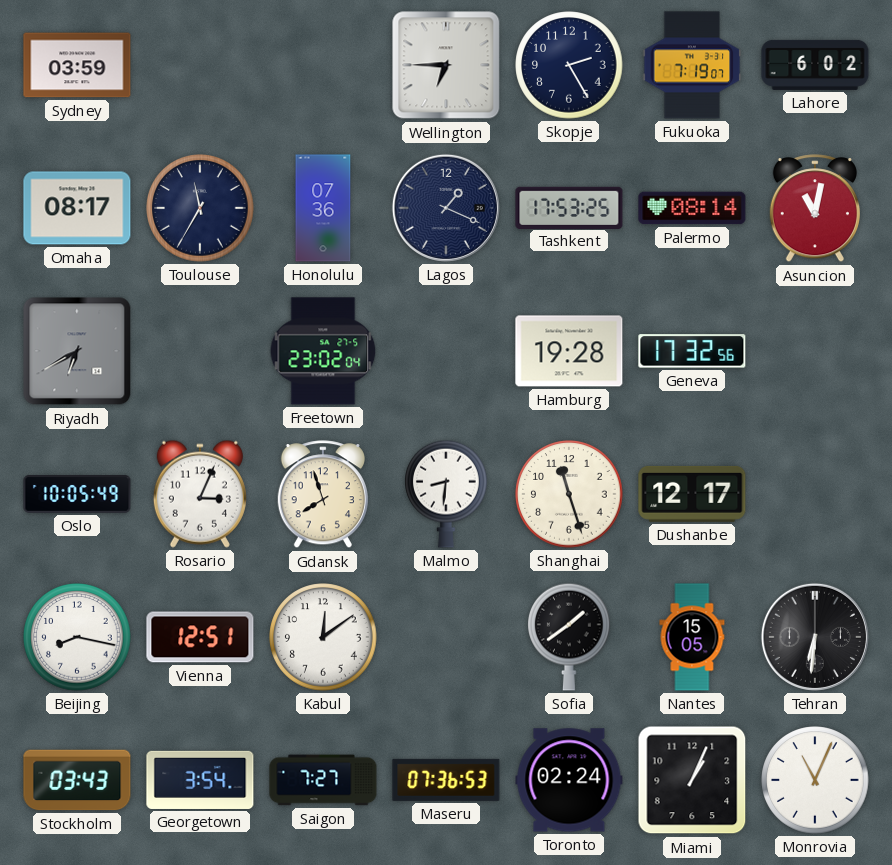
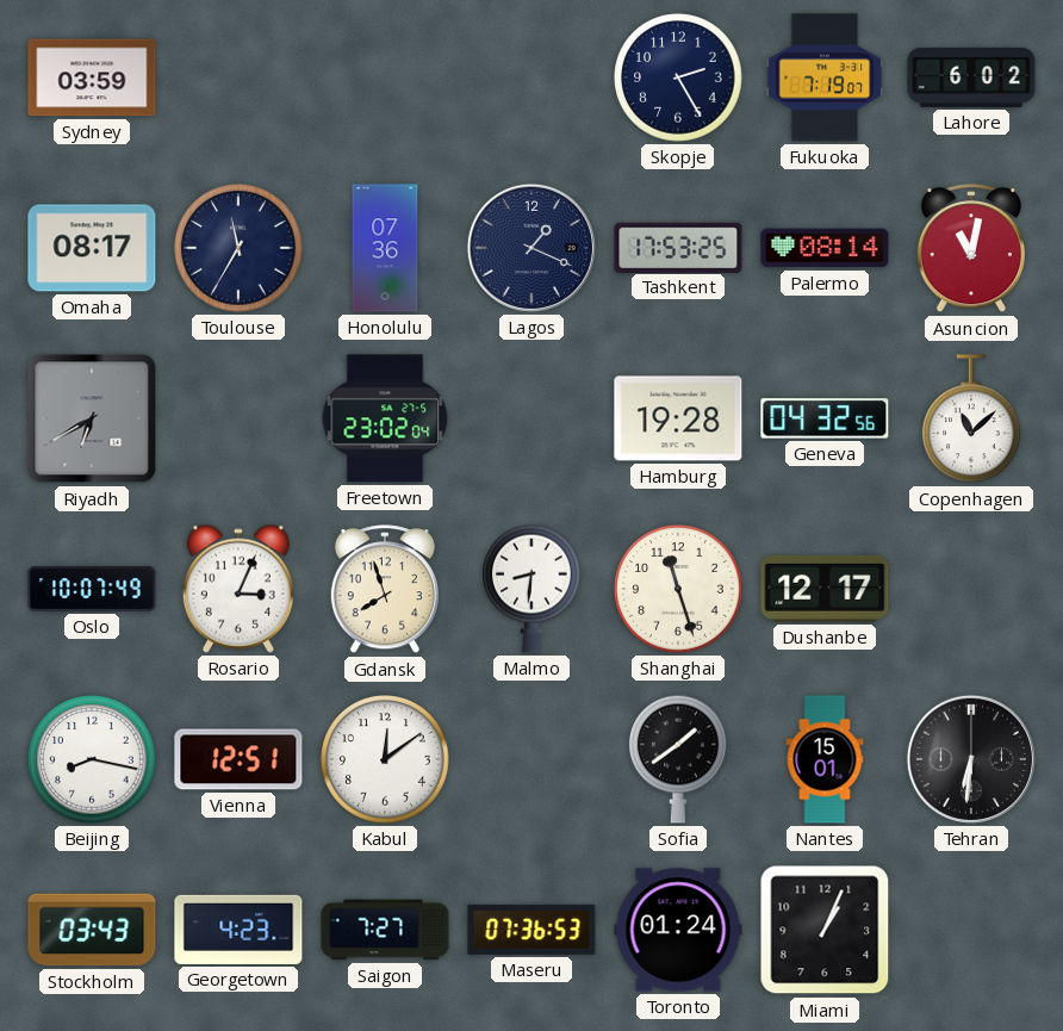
Wellington: 6:45 -> none
Geneva: 17:32 -> 04:32
Copenhagen: none -> 11:08
Oslo: 10:05 -> 10:07
Nantes: 15:05 -> 15:01
Georgetown: 3:54 -> 4:23
Toronto: 02:24 -> 01:24
Monrovia: 11:04 -> none
